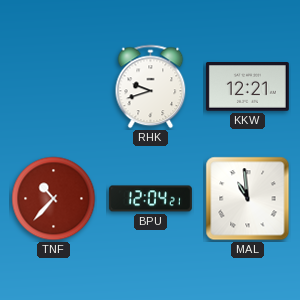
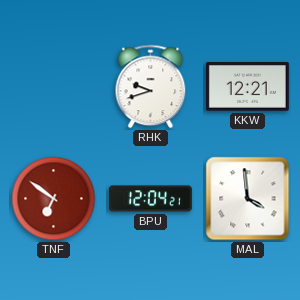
TNF: 10:37 -> 6:51
MAL: 10:59 -> 3:59
